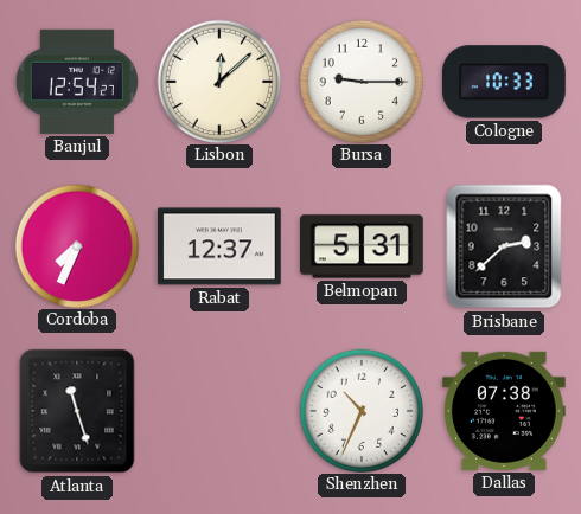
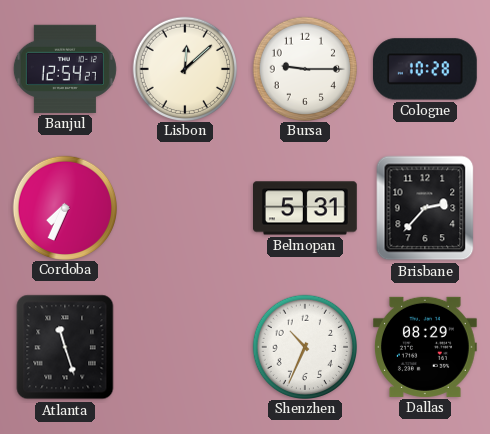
Cologne: 10:33 -> 10:28
Rabat: 12:37 -> none
Brisbane: 2:38 -> 2:37
Dallas: 07:38 -> 08:29
